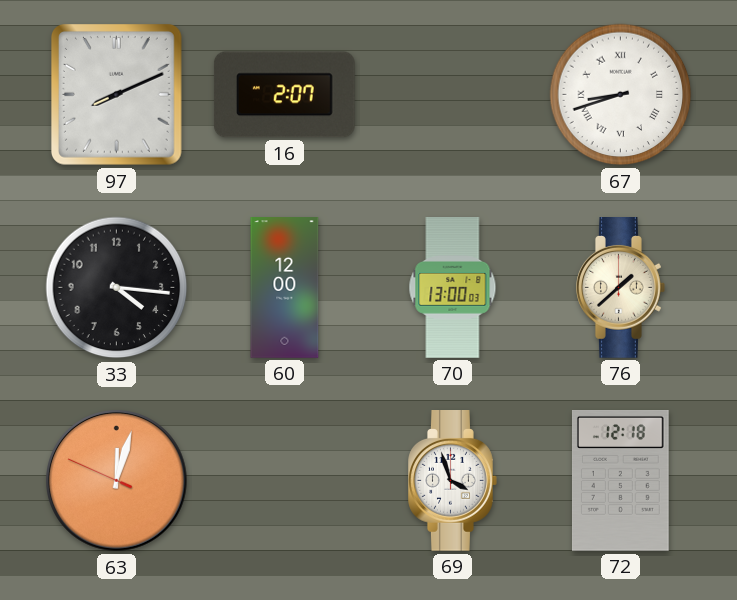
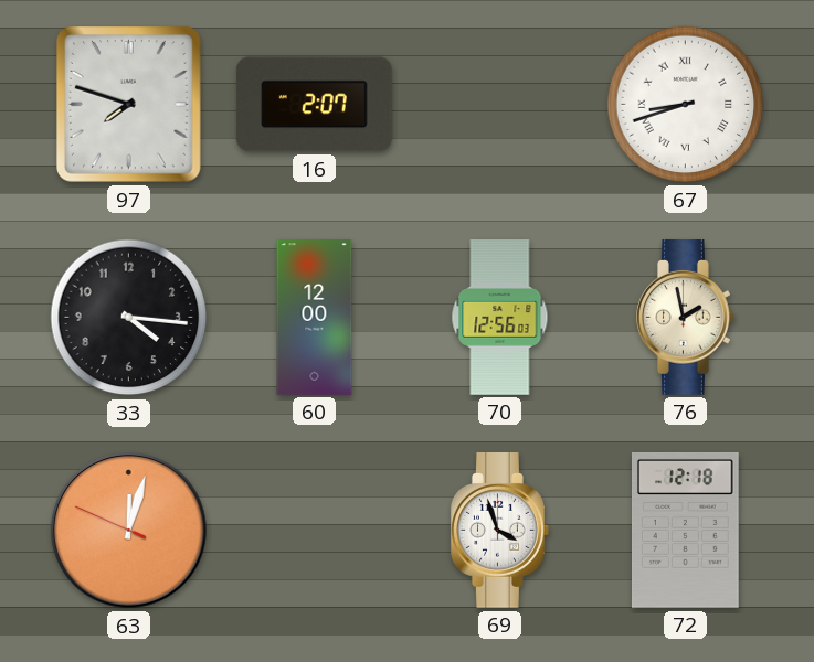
97: 8:11 -> 7:48
70: 13:00 -> 12:56
76: 1:38 -> 1:58
